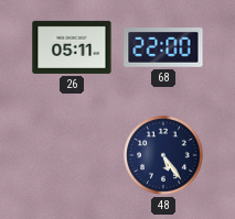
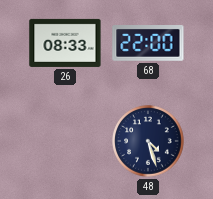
26: 05:11 -> 08:33
48: 5:24 -> 4:27
